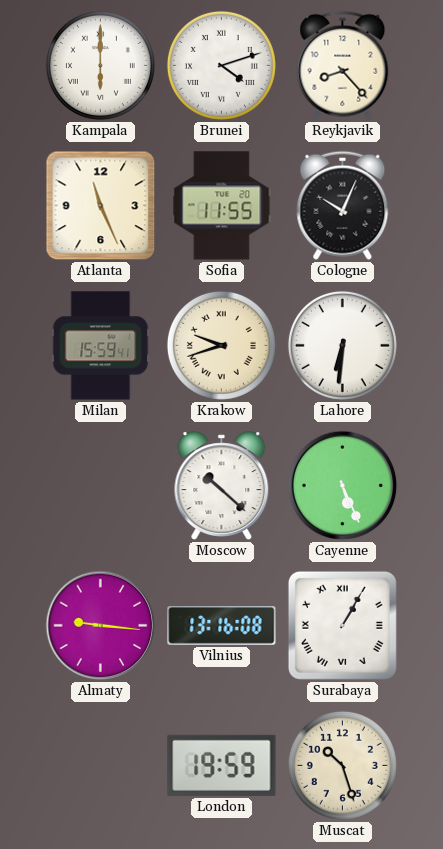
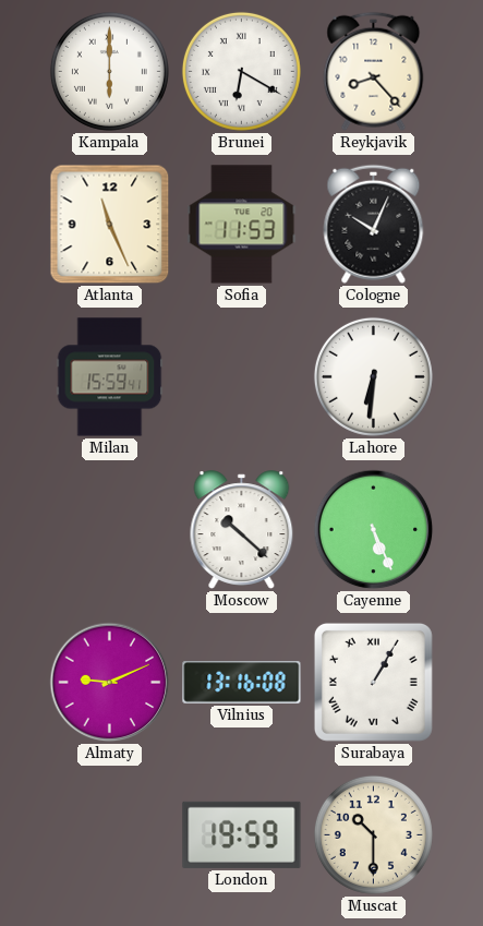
Brunei: 4:12 -> 6:20
Sofia: 11:55 -> 11:53
Krakow: 9:42 -> none
Almaty: 9:16 -> 9:11
Muscat: 10:27 -> 10:30
